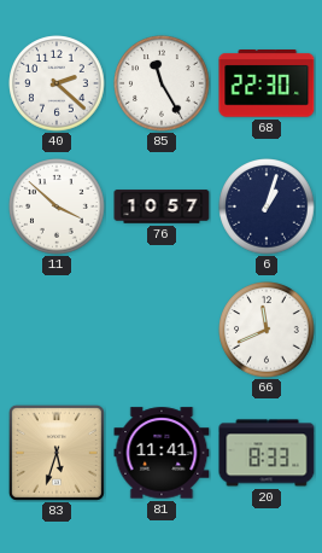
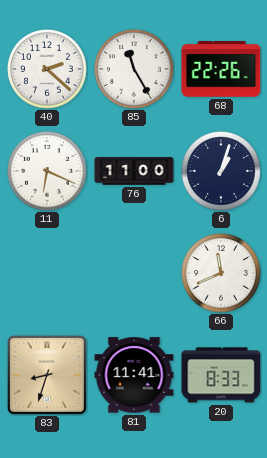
68: 22:30 -> 22:26
11: 3:52 -> 6:19
76: 10:57 -> 11:00
83: 5:33 -> 8:33
